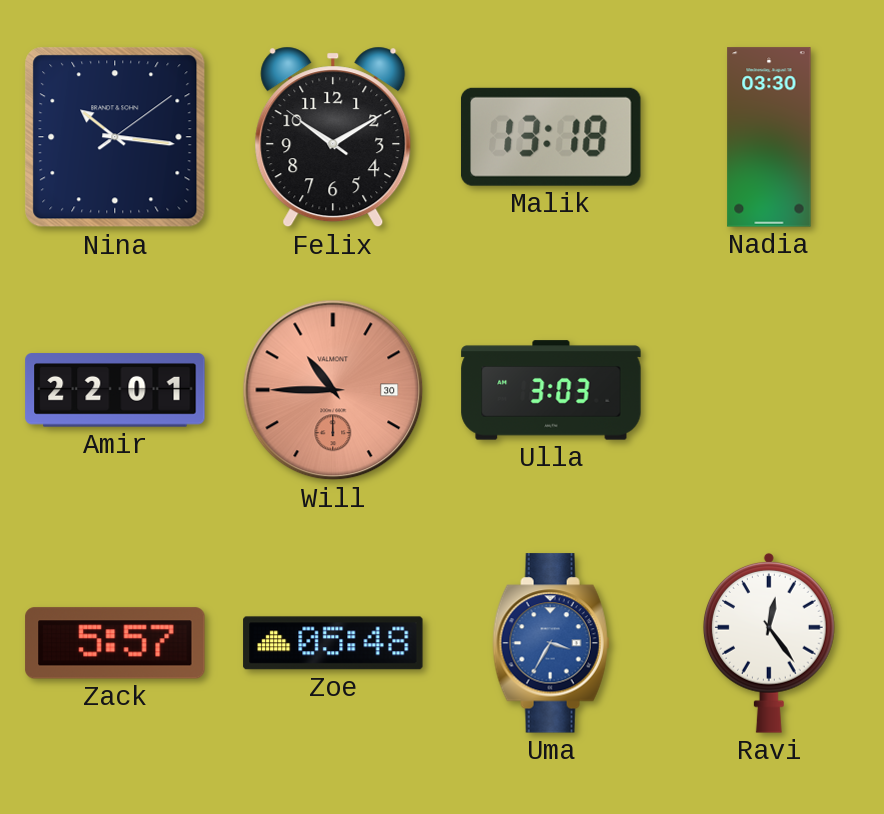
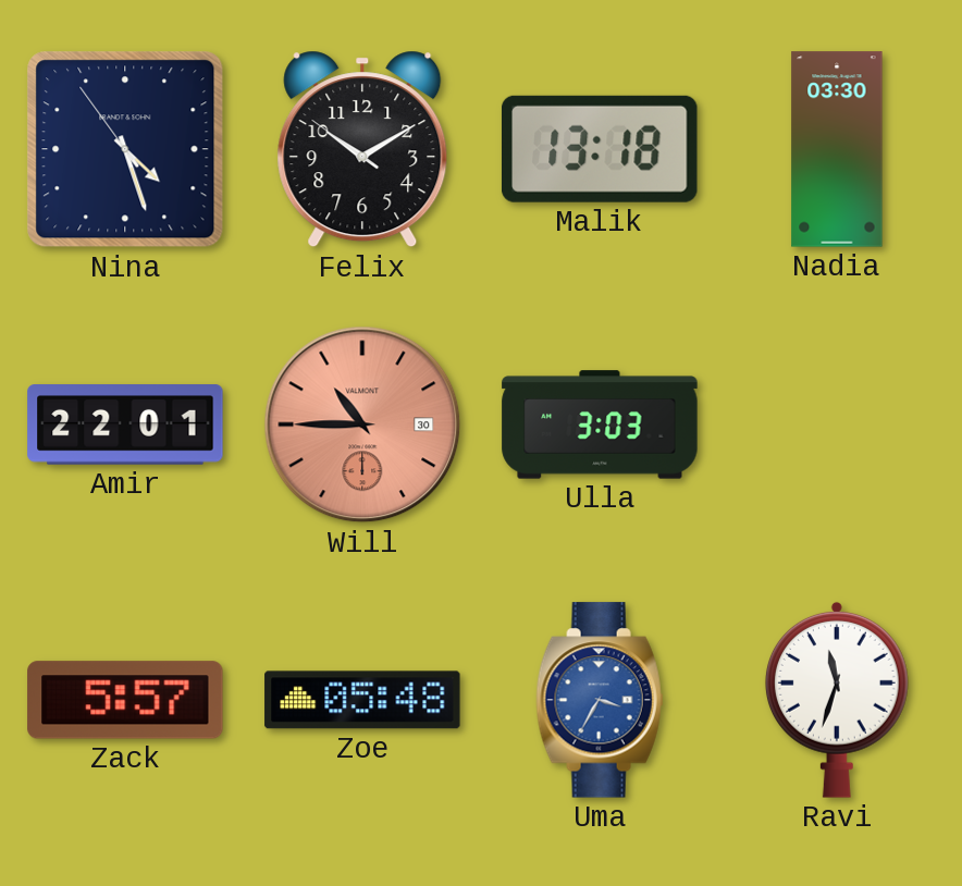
Nina: 10:16 -> 4:26
Ravi: 12:24 -> 11:33
